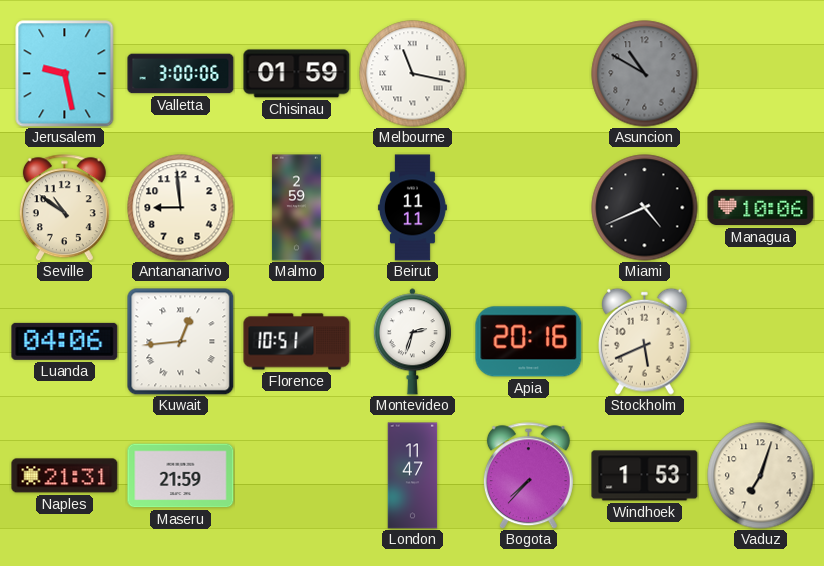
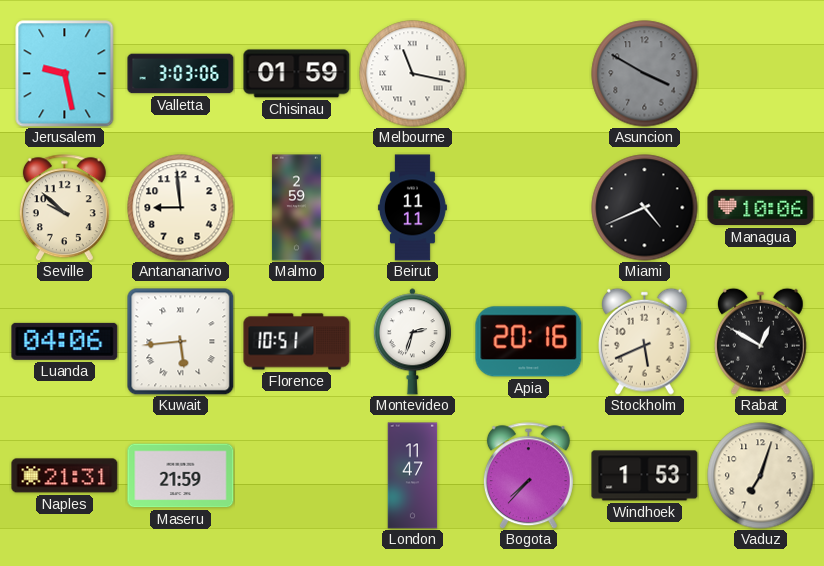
Valletta: 3:00 -> 3:03
Asuncion: 10:50 -> 3:50
Seville: 10:51 -> 9:52
Kuwait: 12:44 -> 5:44
Rabat: none -> 12:50
